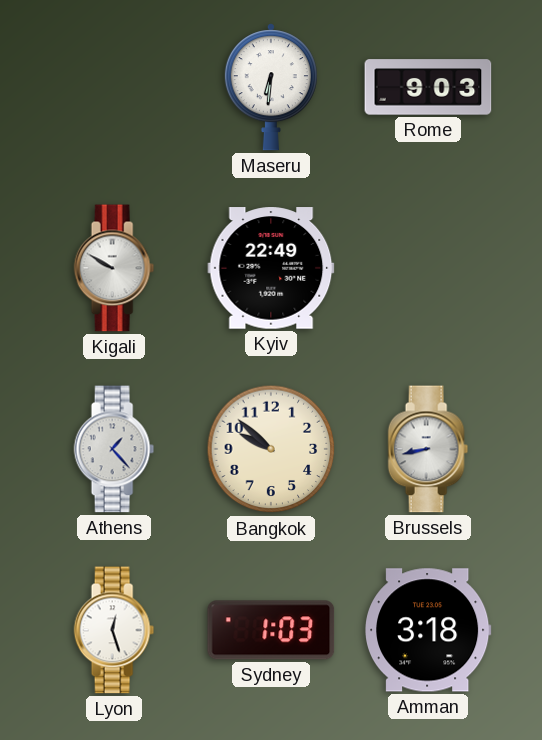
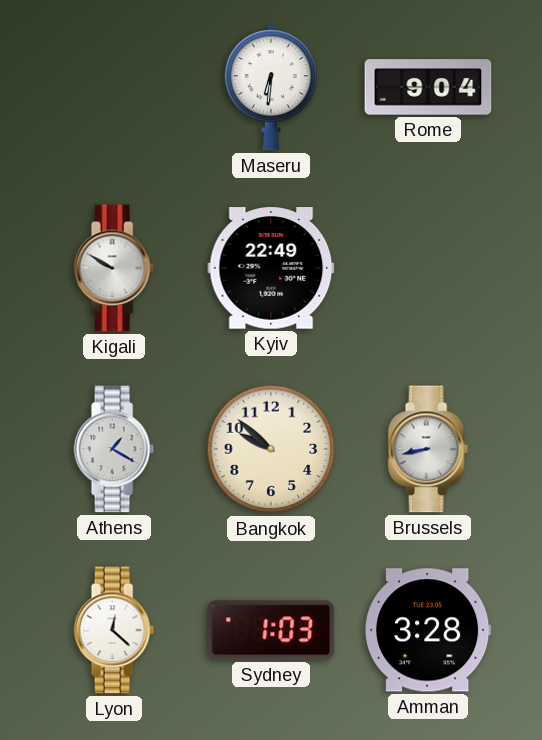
Rome: 9:03 -> 9:04
Athens: 1:23 -> 1:20
Lyon: 12:27 -> 12:22
Amman: 3:18 -> 3:28
